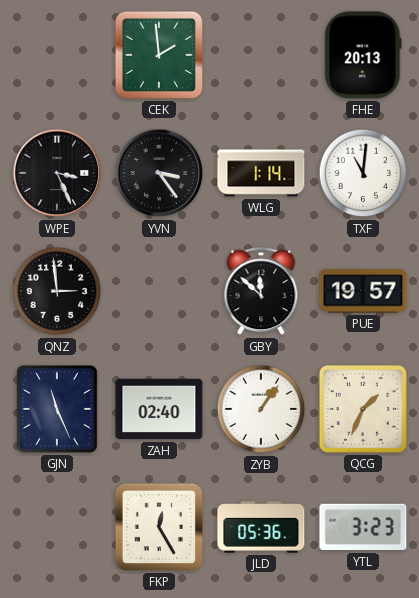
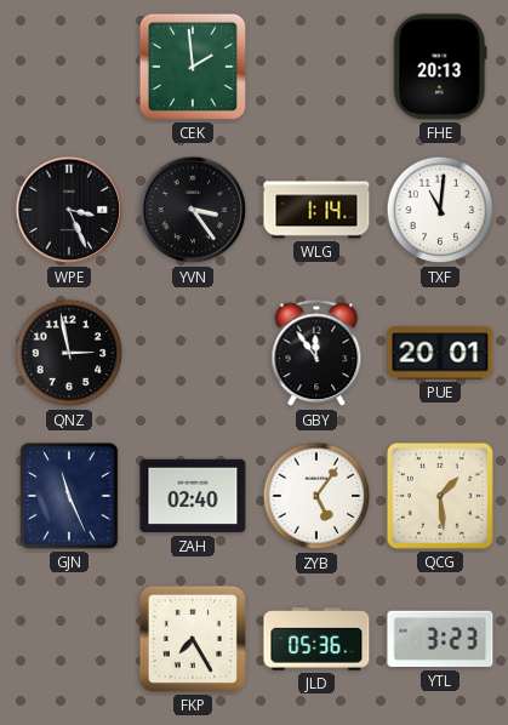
QNZ: 2:59 -> 2:58
GBY: 11:52 -> 11:54
PUE: 19:57 -> 20:01
ZYB: 1:06 -> 5:06
QCG: 1:34 -> 1:29
FKP: 12:25 -> 7:25
